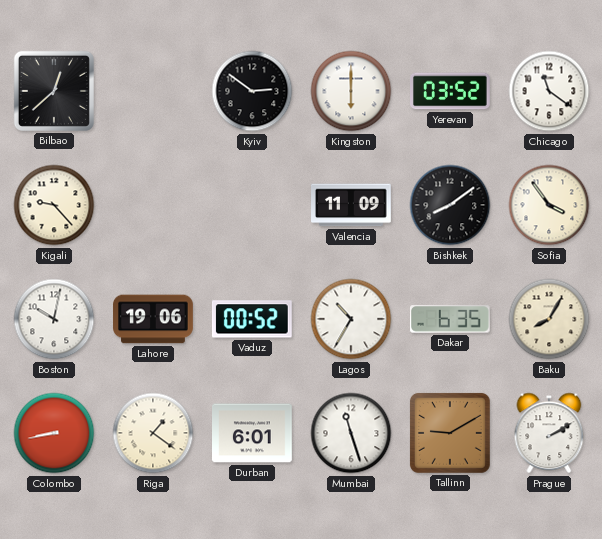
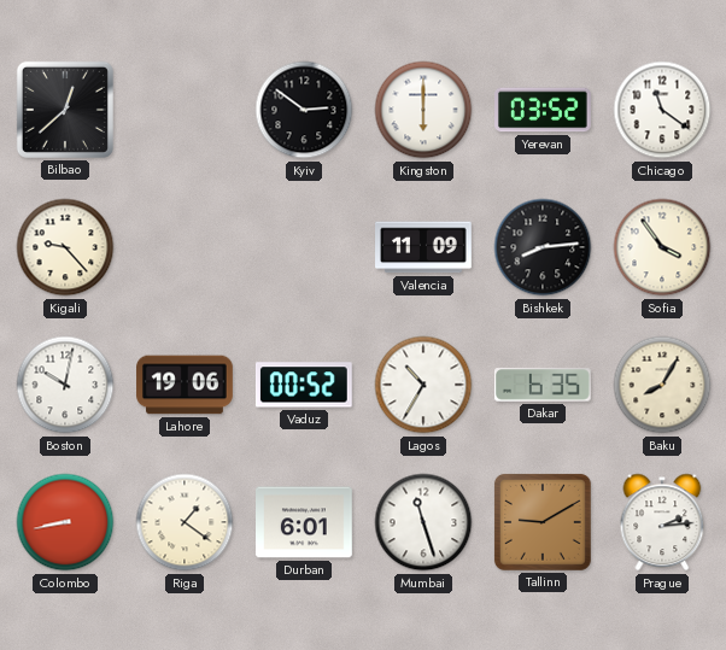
Bishkek: 8:09 -> 8:14
Prague: 2:10 -> 2:14
